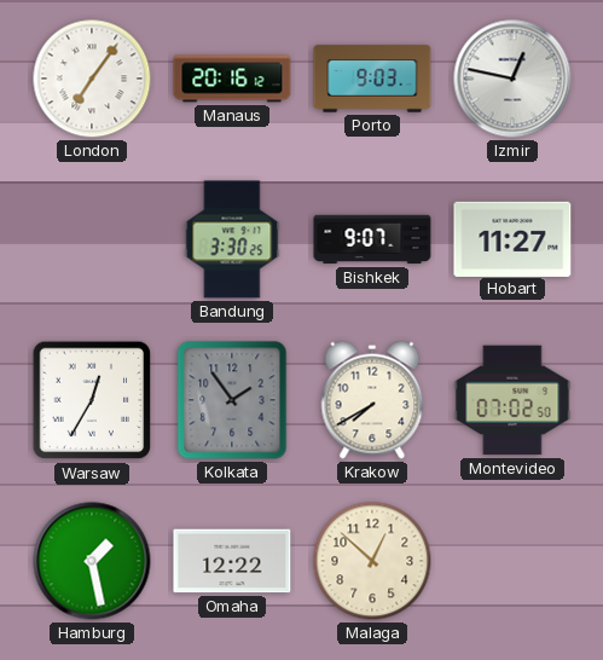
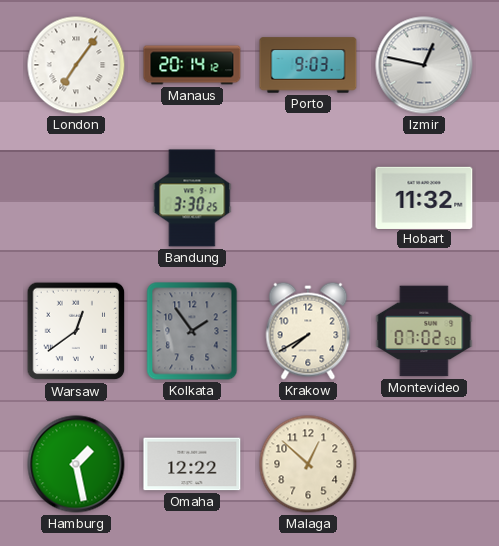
Manaus: 20:16 -> 20:14
Bishkek: 9:07 -> none
Hobart: 11:27 -> 11:32
Warsaw: 12:35 -> 12:39
